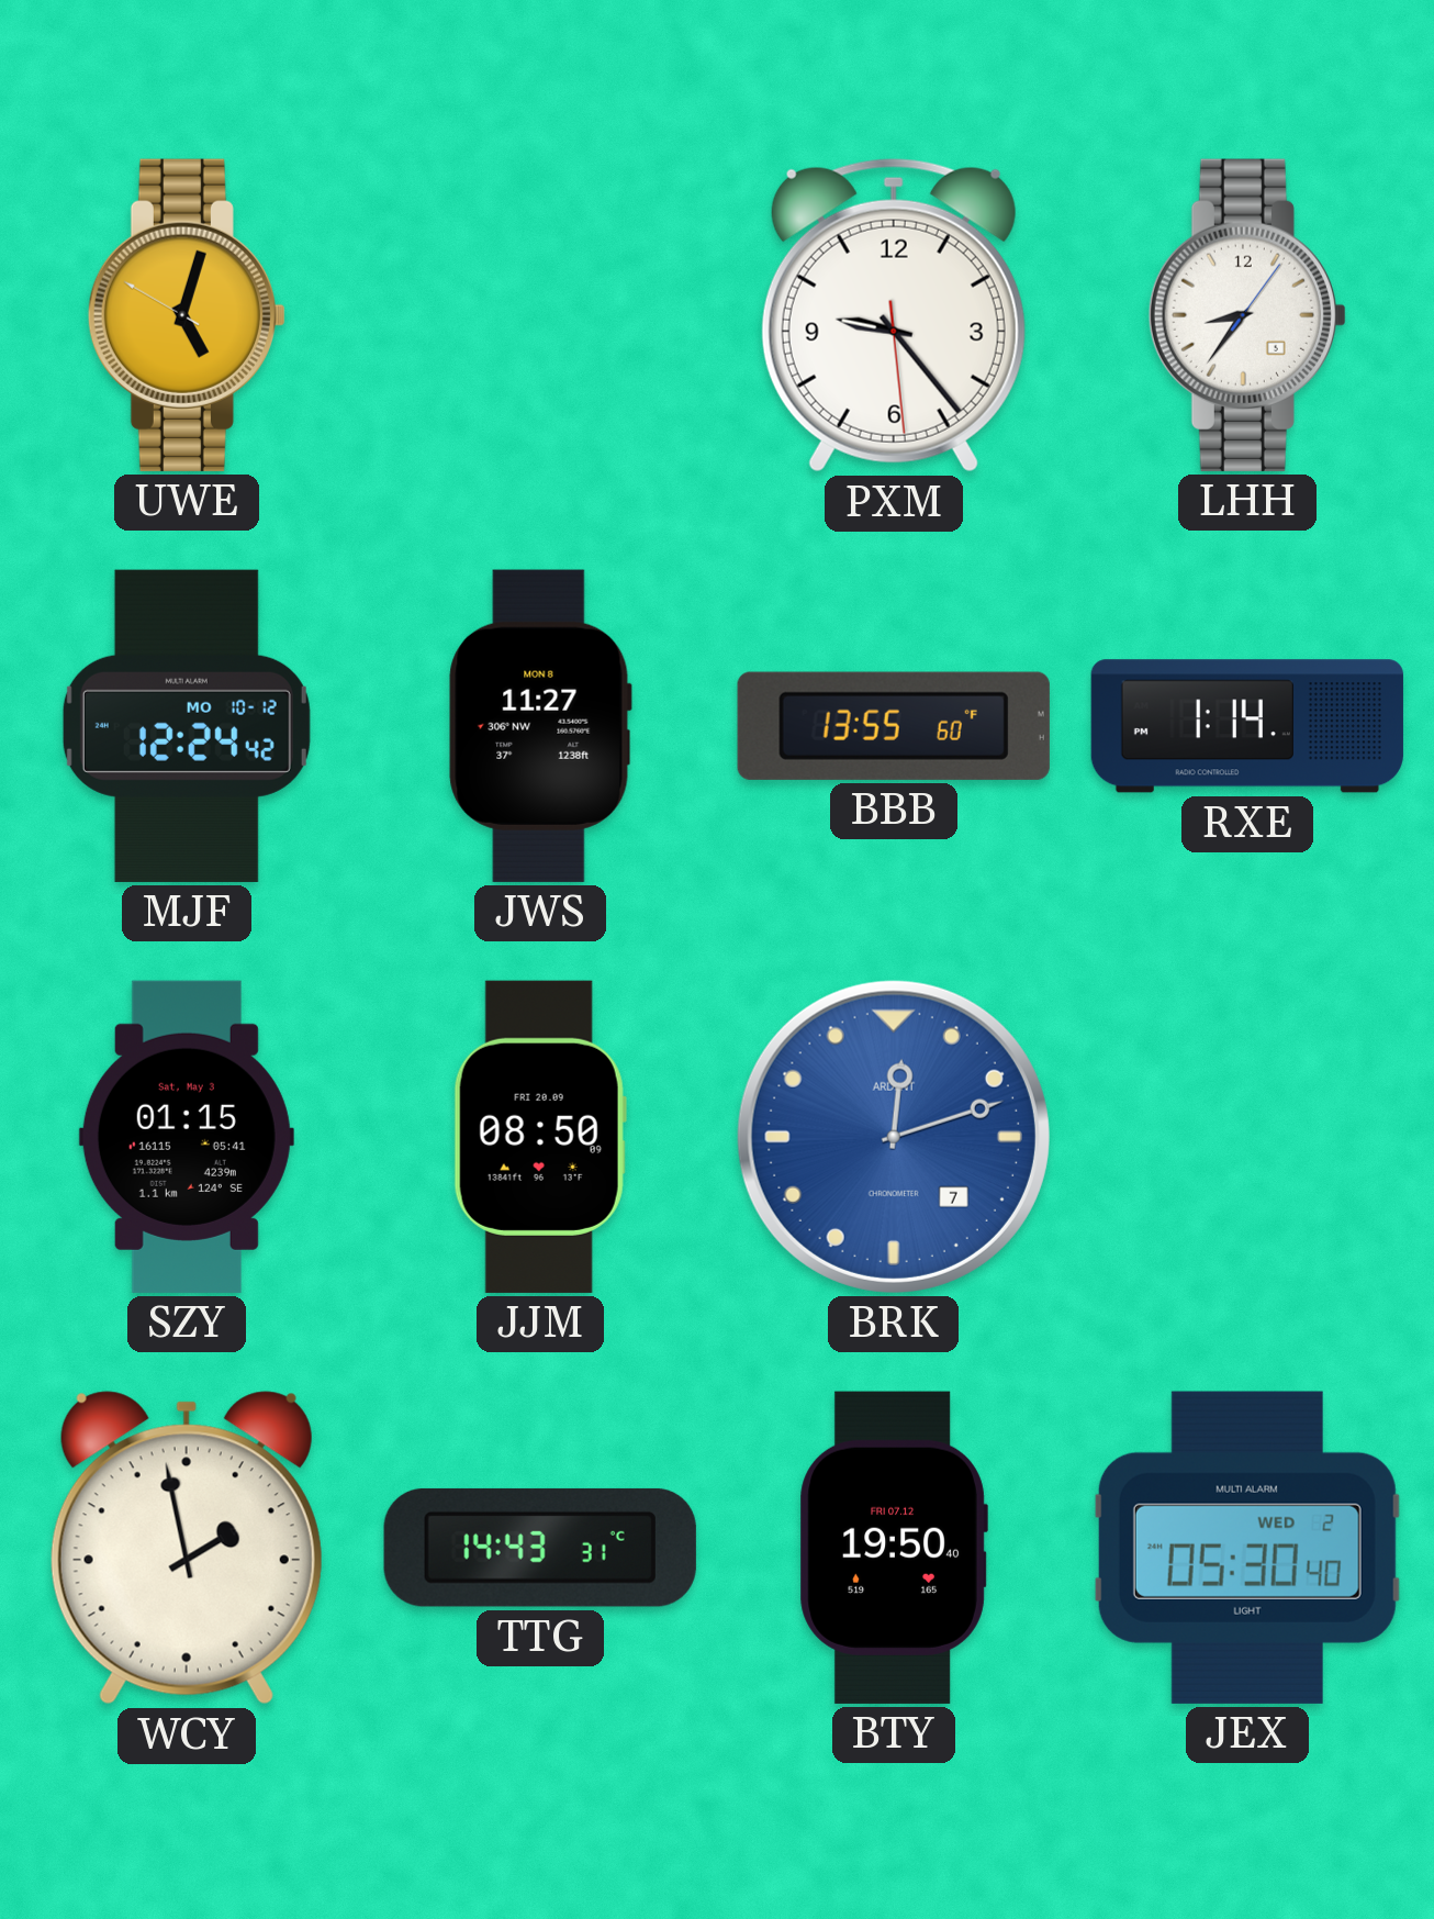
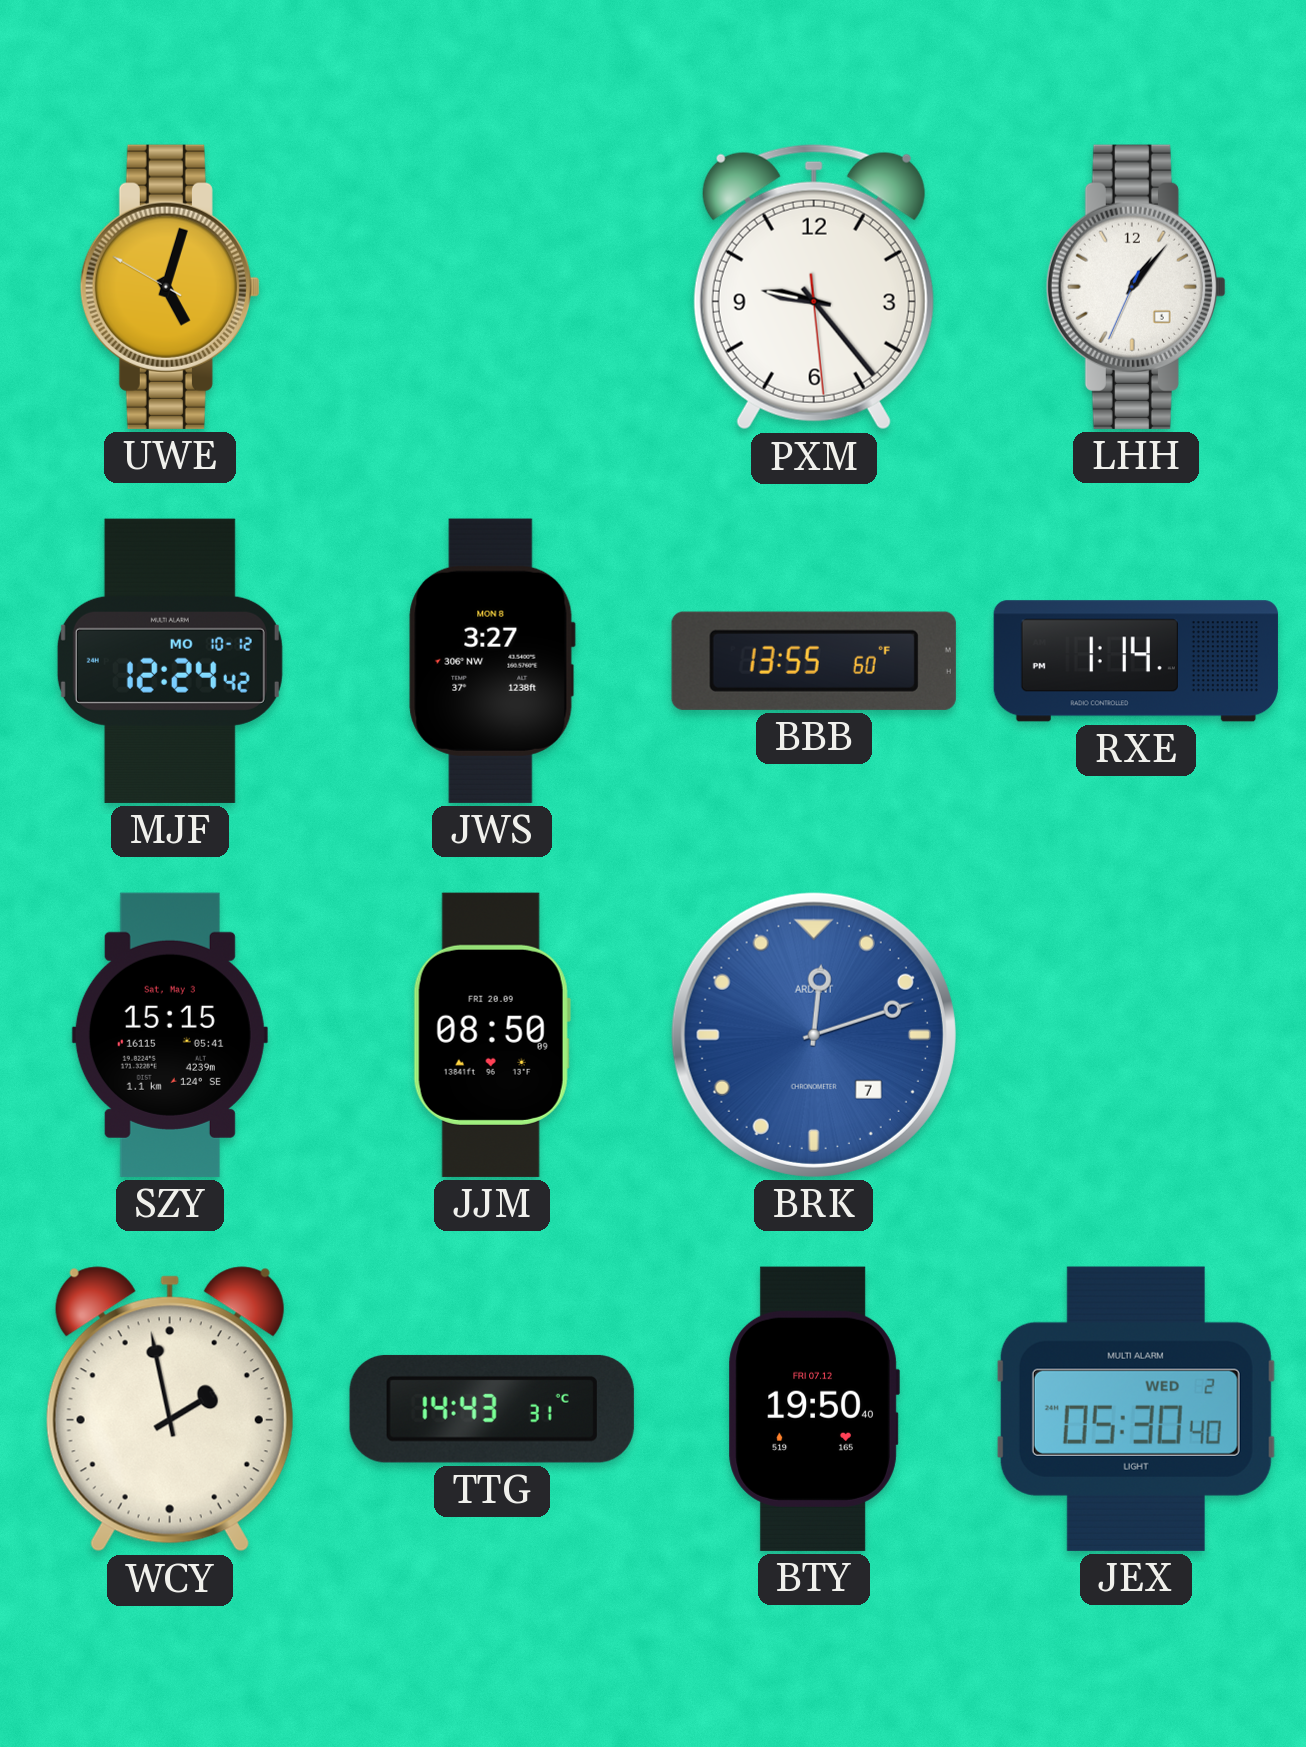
LHH: 8:36 -> 1:06
JWS: 11:27 -> 3:27
SZY: 01:15 -> 15:15
